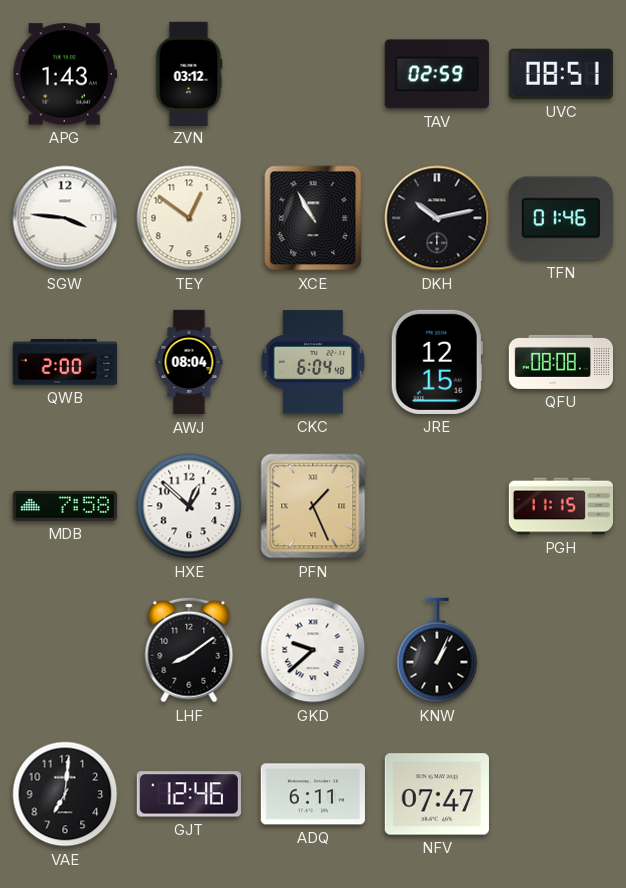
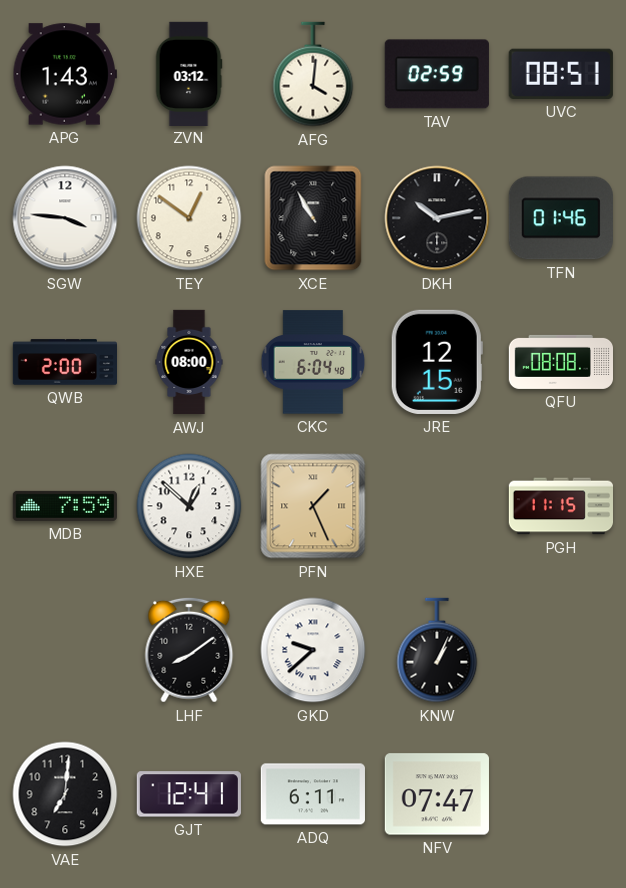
AFG: none -> 4:01
AWJ: 08:04 -> 08:00
MDB: 7:58 -> 7:59
GJT: 12:46 -> 12:41
